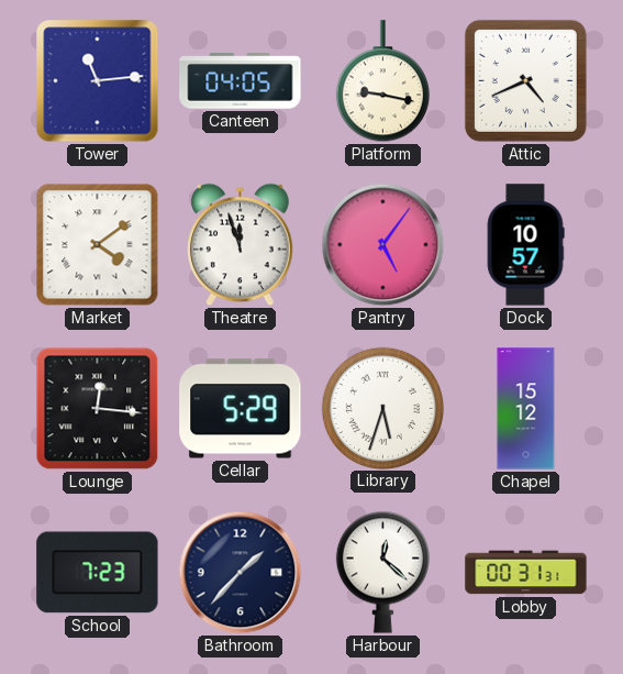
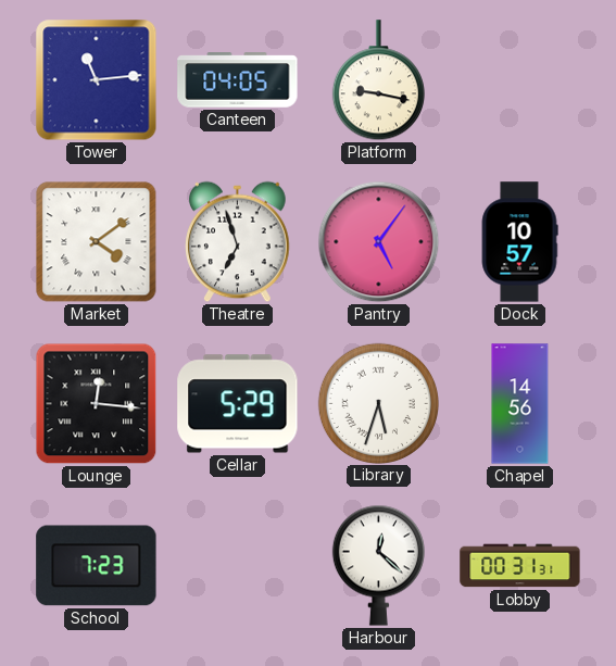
Attic: 4:41 -> none
Theatre: 11:57 -> 6:57
Chapel: 15:12 -> 14:56
Bathroom: 1:37 -> none
